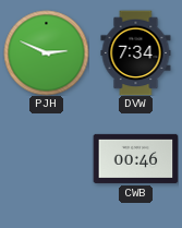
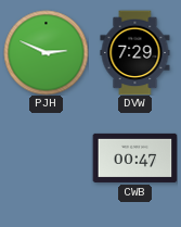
DVW: 7:34 -> 7:29
CWB: 00:46 -> 00:47
